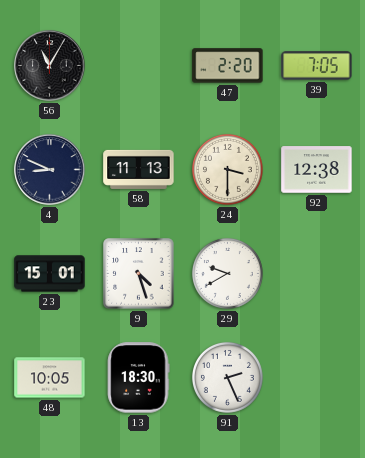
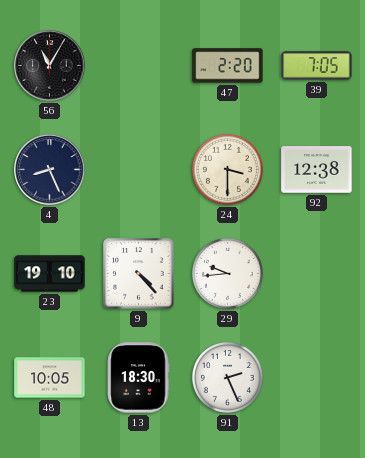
4: 8:49 -> 8:26
58: 11:13 -> none
23: 15:01 -> 19:10
9: 4:27 -> 4:23
29: 9:40 -> 9:44
